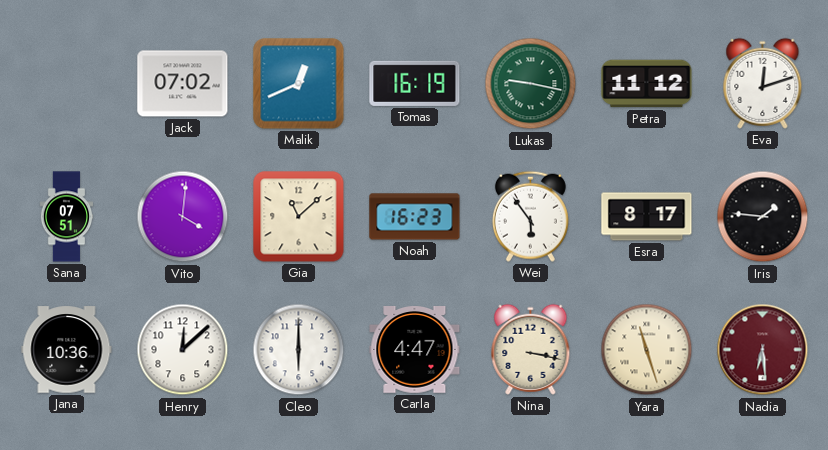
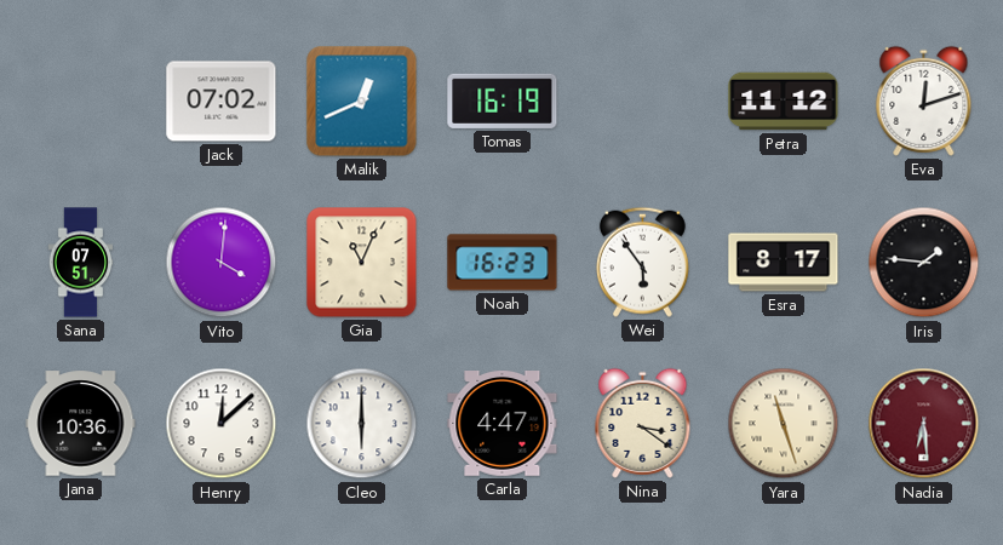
Lukas: 9:17 -> none
Gia: 11:08 -> 11:04
Nina: 3:17 -> 3:21
